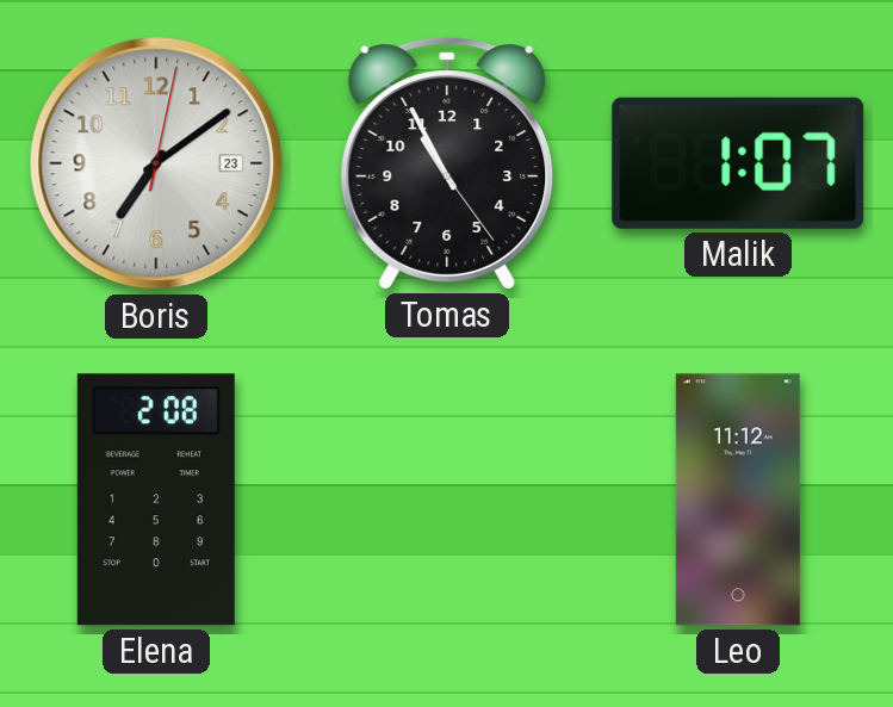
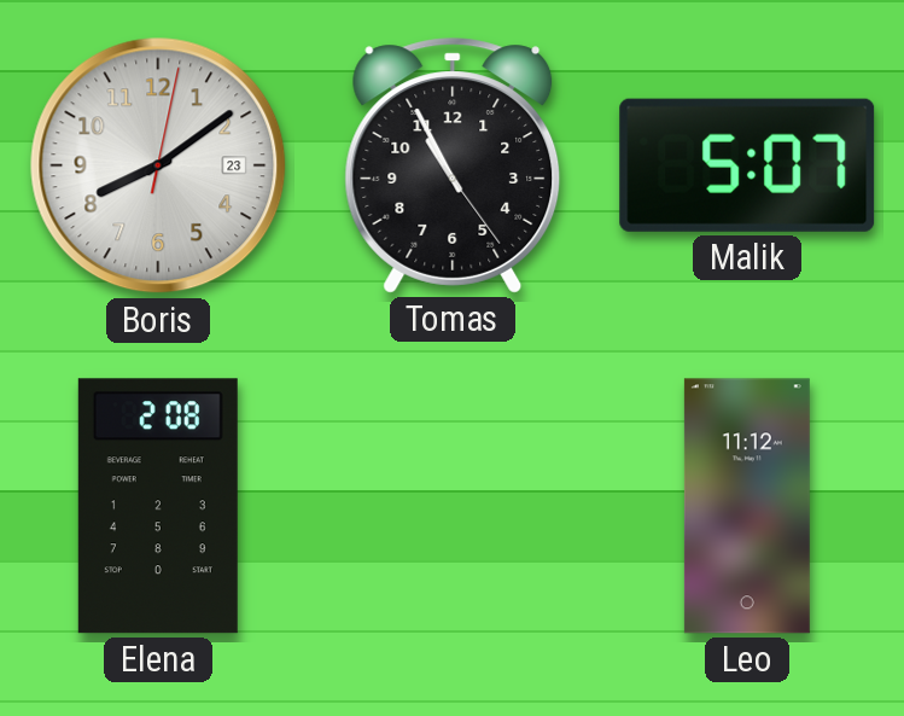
Boris: 7:09 -> 8:09
Malik: 1:07 -> 5:07
